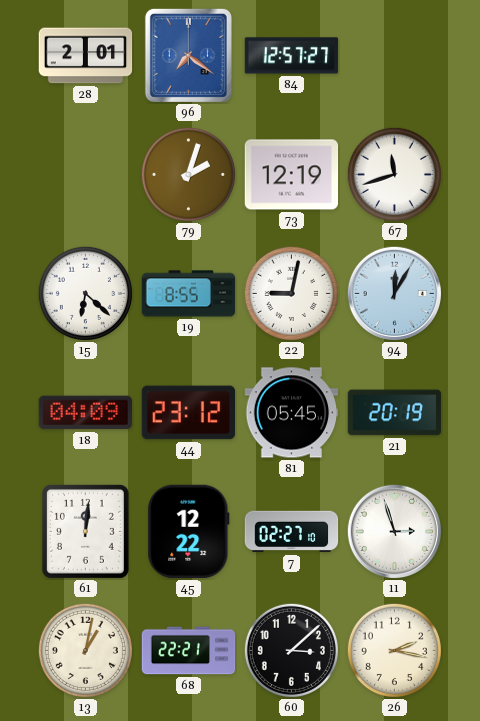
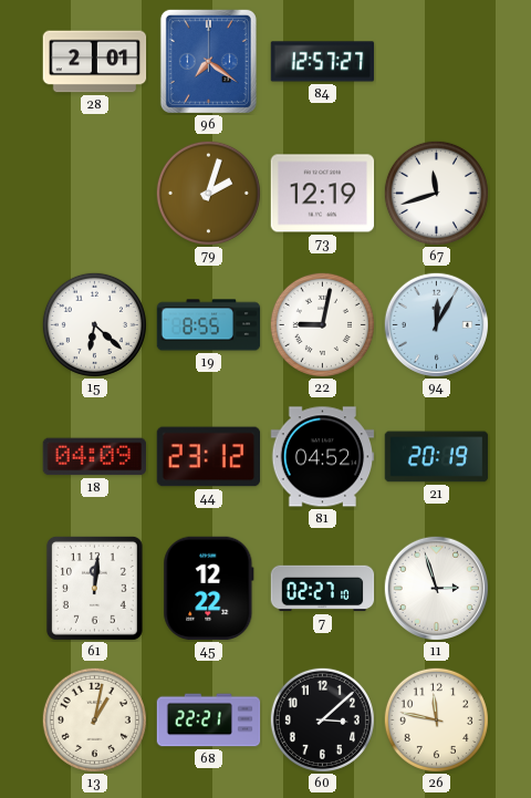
81: 05:45 -> 04:52
26: 2:17 -> 11:47
